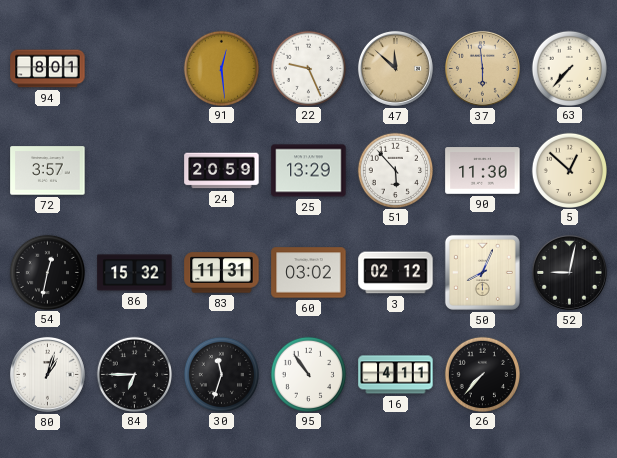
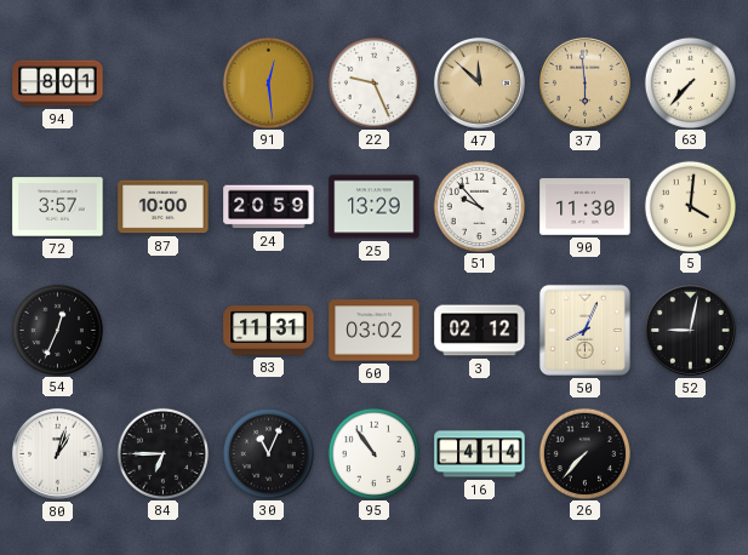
87: none -> 10:00
51: 5:53 -> 9:53
5: 12:52 -> 4:01
54: 12:32 -> 12:34
86: 15:32 -> none
30: 11:33 -> 11:04
16: 4:11 -> 4:14
